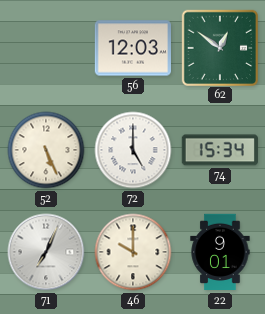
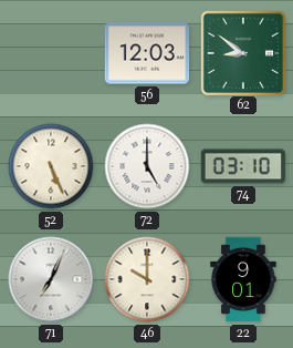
62: 12:51 -> 8:51
74: 15:34 -> 03:10
